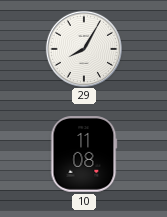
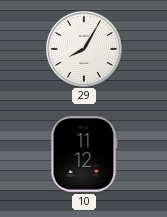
10: 11:08 -> 11:12
